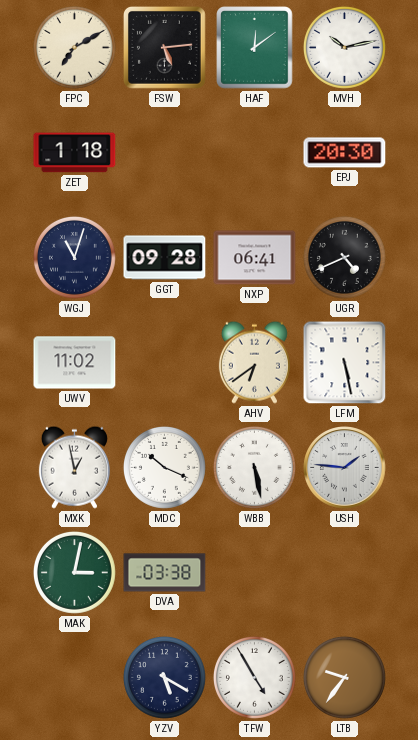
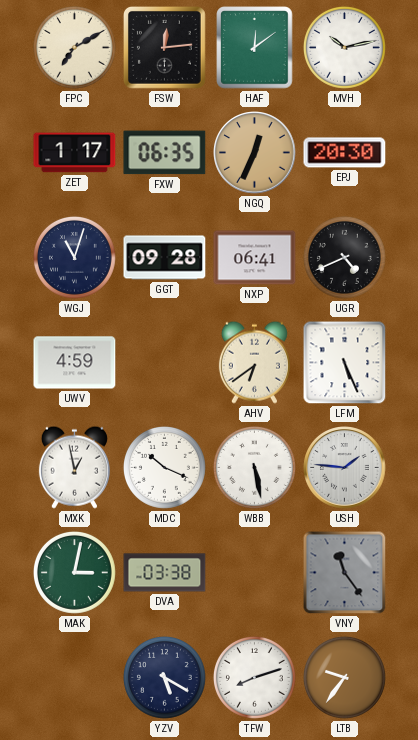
FSW: 5:14 -> 12:14
ZET: 1:18 -> 1:17
FXW: none -> 06:35
NGQ: none -> 12:34
UWV: 11:02 -> 4:59
LFM: 5:28 -> 5:26
VNY: none -> 11:24
TFW: 4:55 -> 8:12
